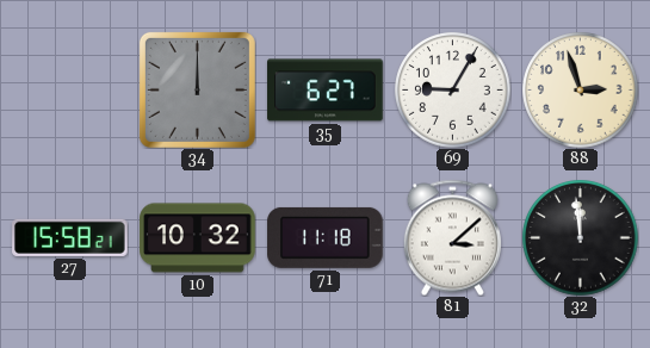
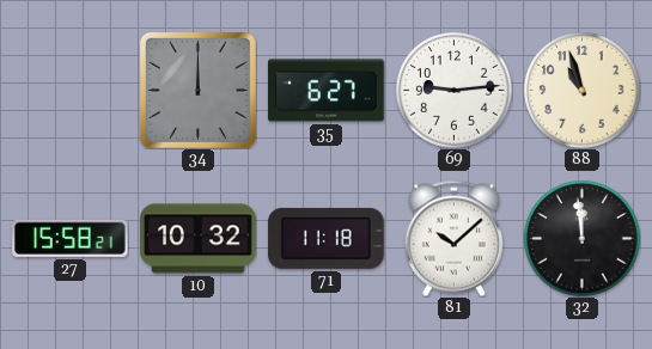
69: 9:05 -> 9:14
88: 2:57 -> 10:57
81: 3:08 -> 10:08
